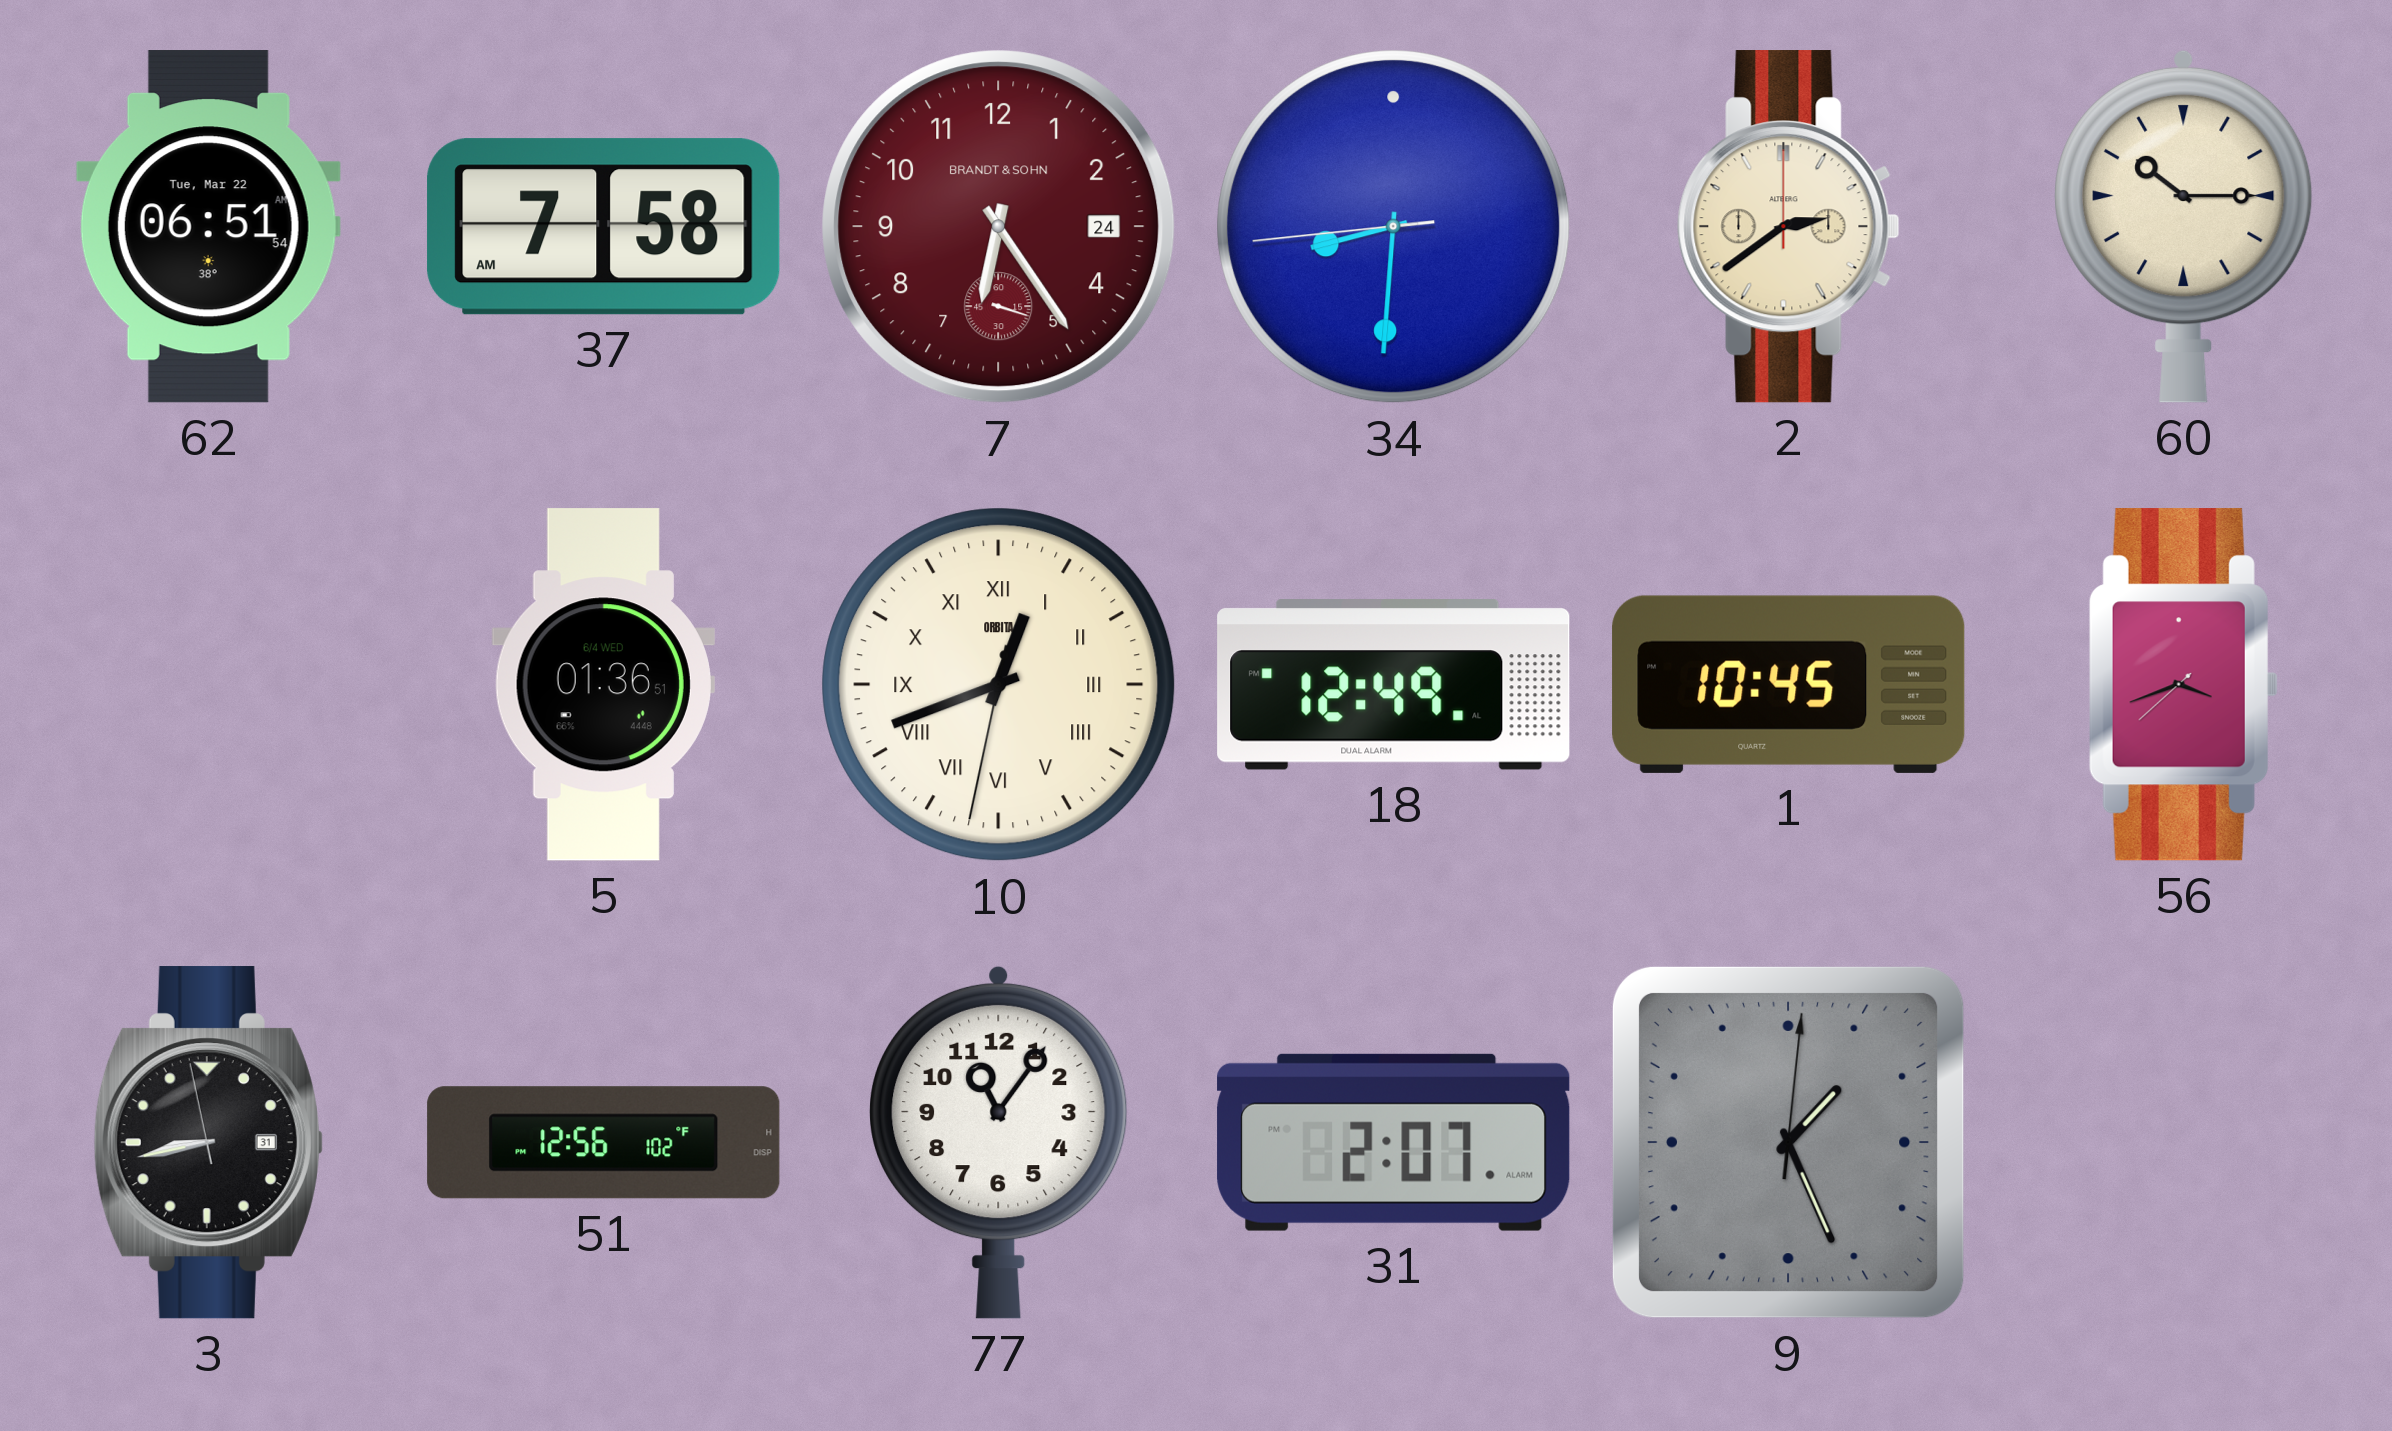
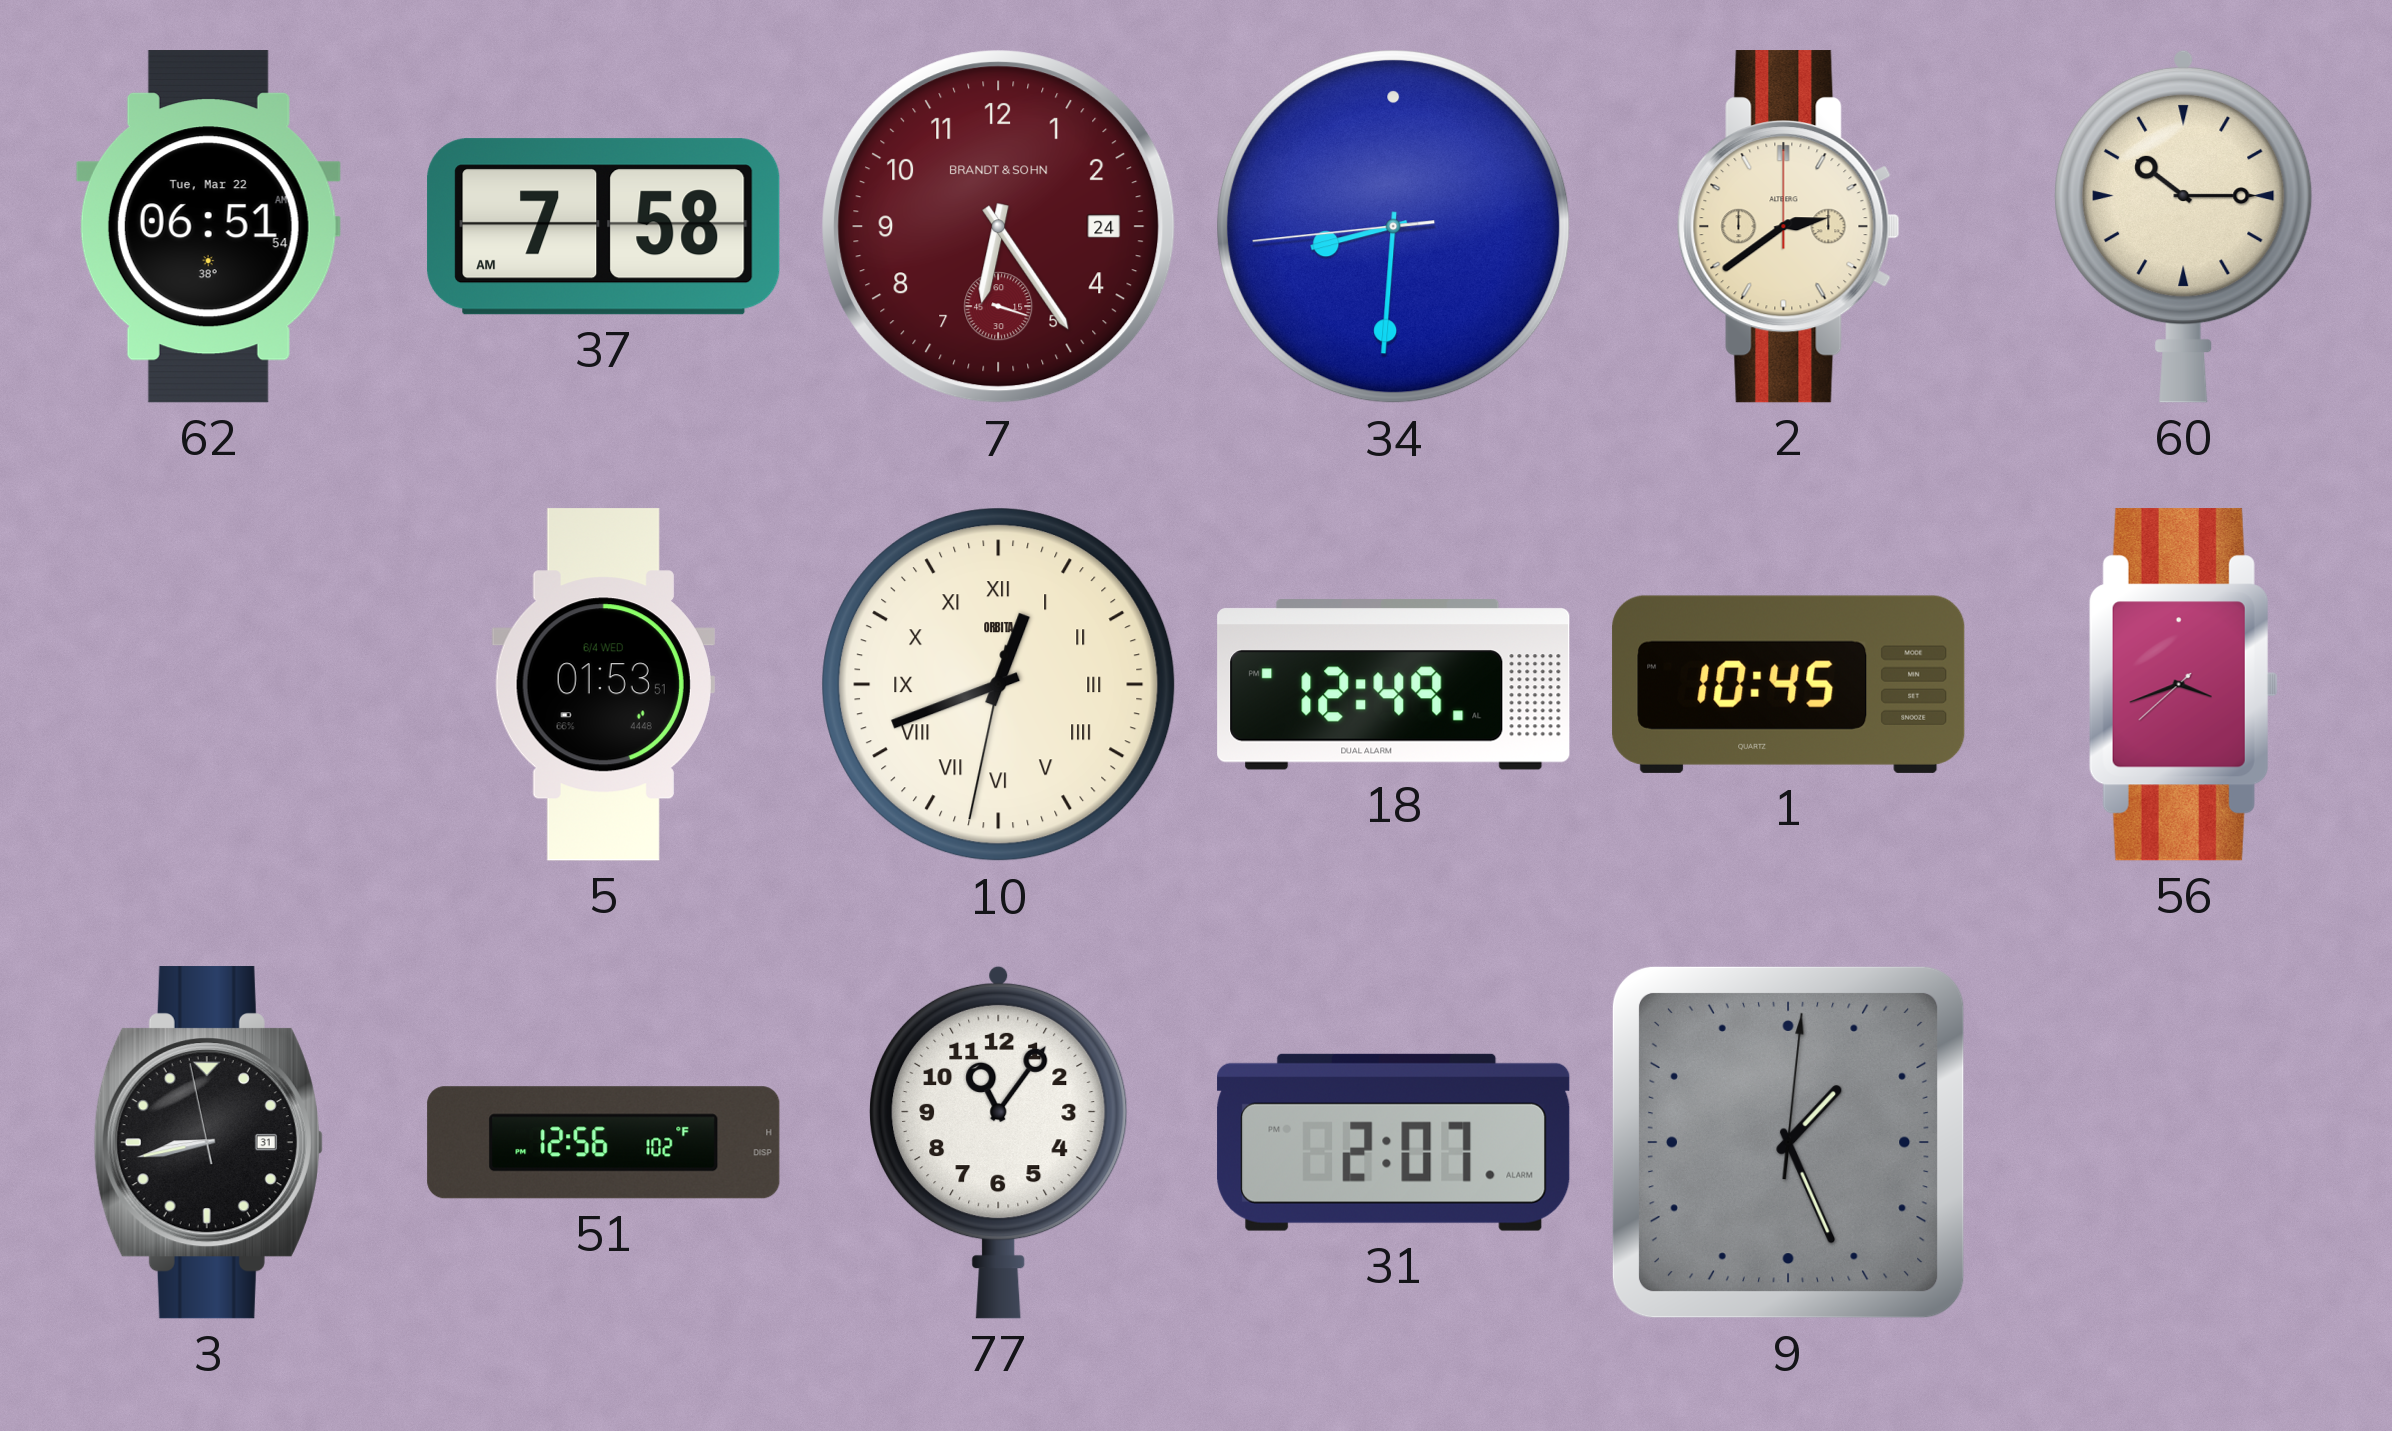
5: 01:36 -> 01:53
